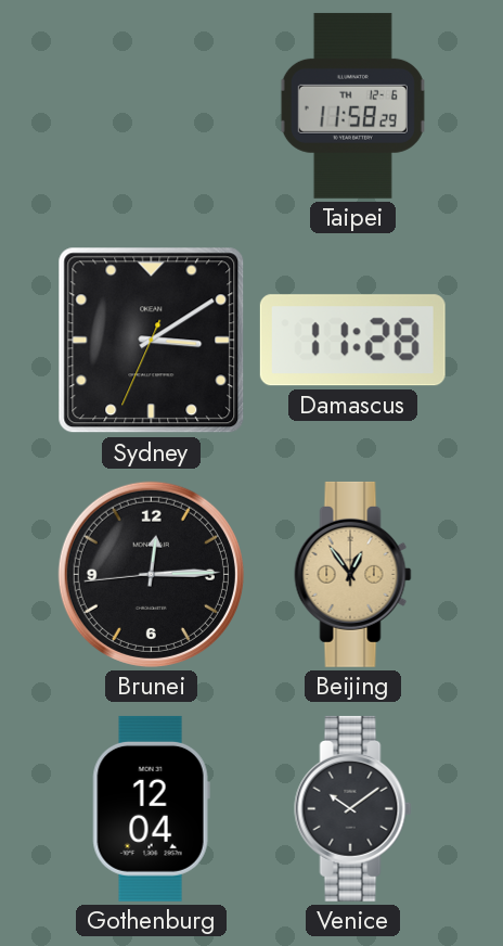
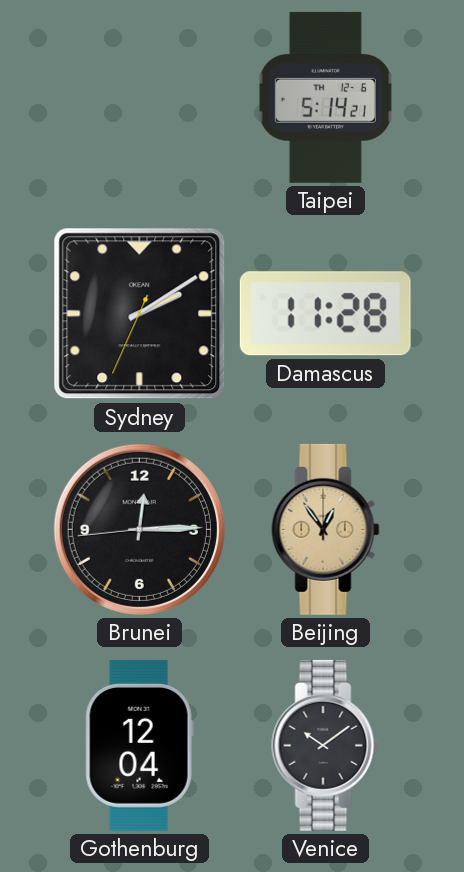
Taipei: 11:58 -> 5:14
Sydney: 3:09 -> 2:09
